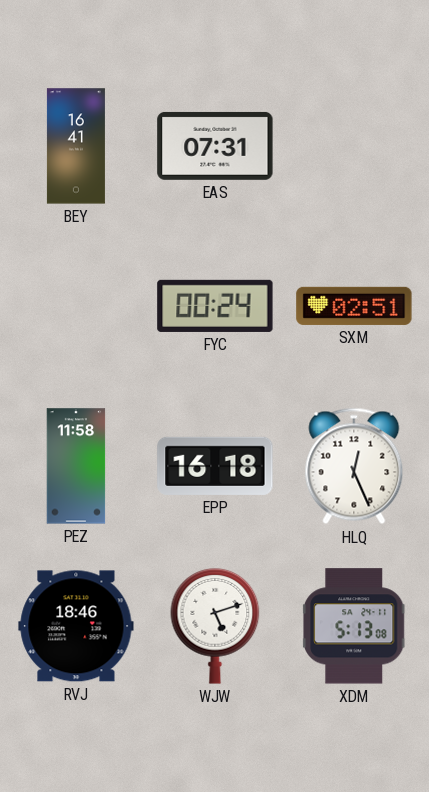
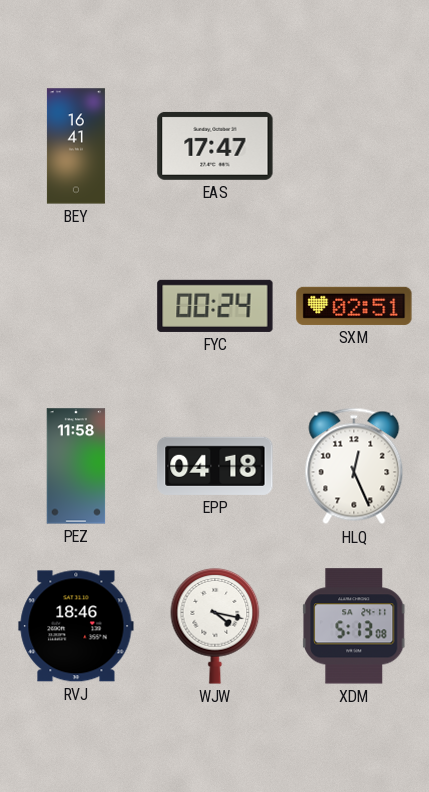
EAS: 07:31 -> 17:47
EPP: 16:18 -> 04:18
WJW: 5:12 -> 4:17
